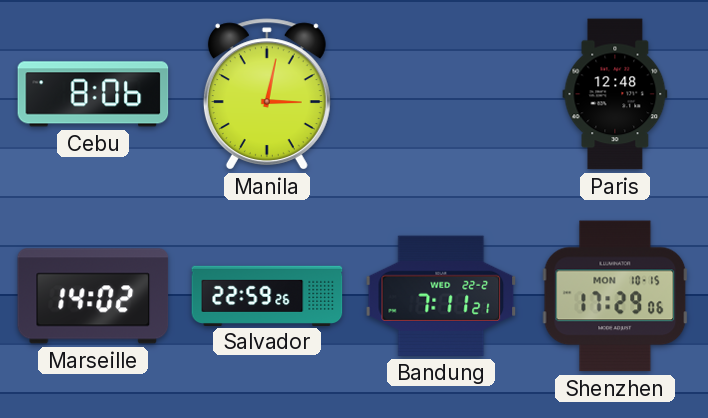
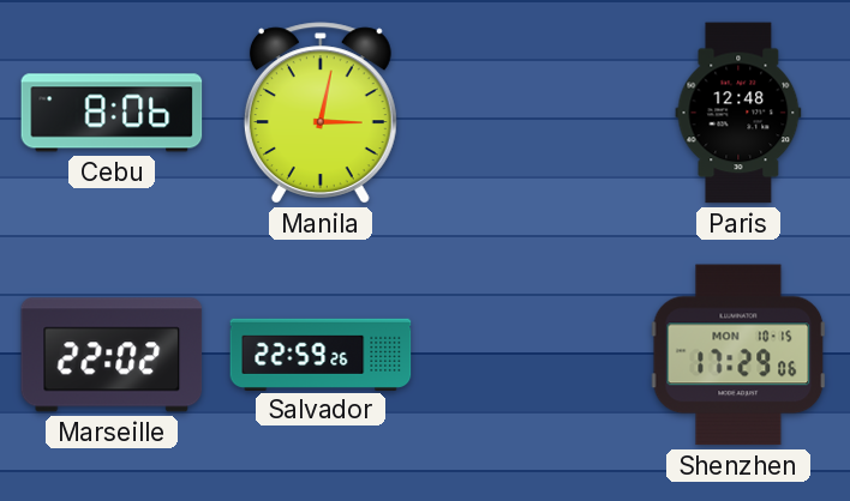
Marseille: 14:02 -> 22:02
Bandung: 7:11 -> none
